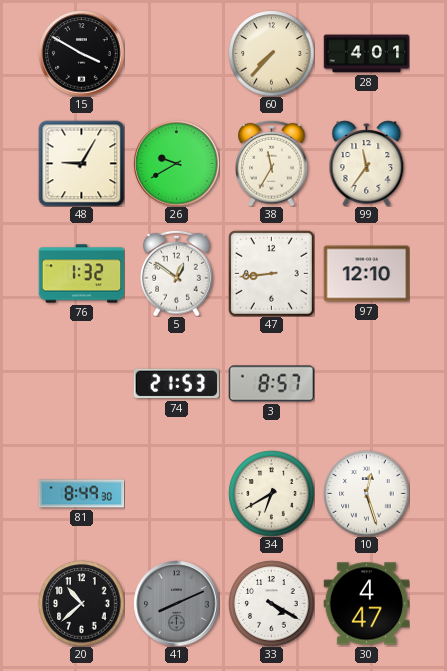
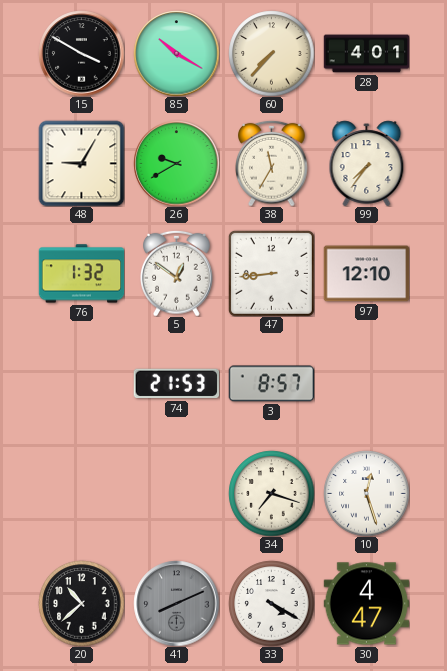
85: none -> 10:20
99: 11:36 -> 7:36
81: 8:49 -> none
34: 6:40 -> 7:18
